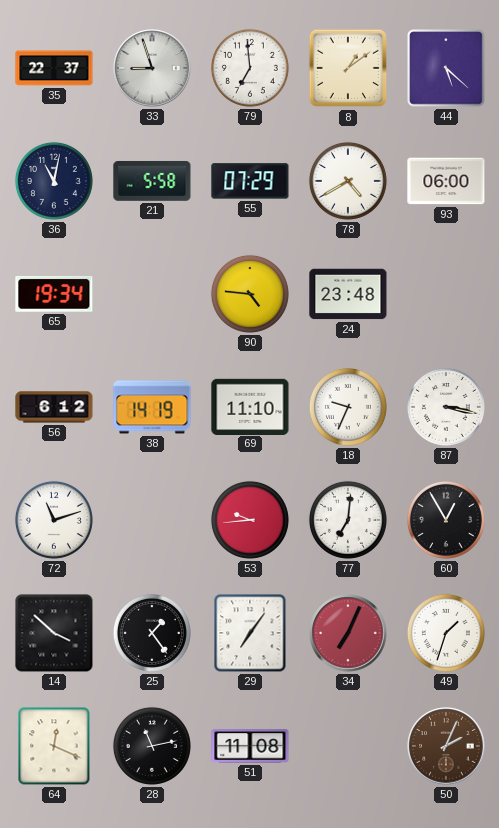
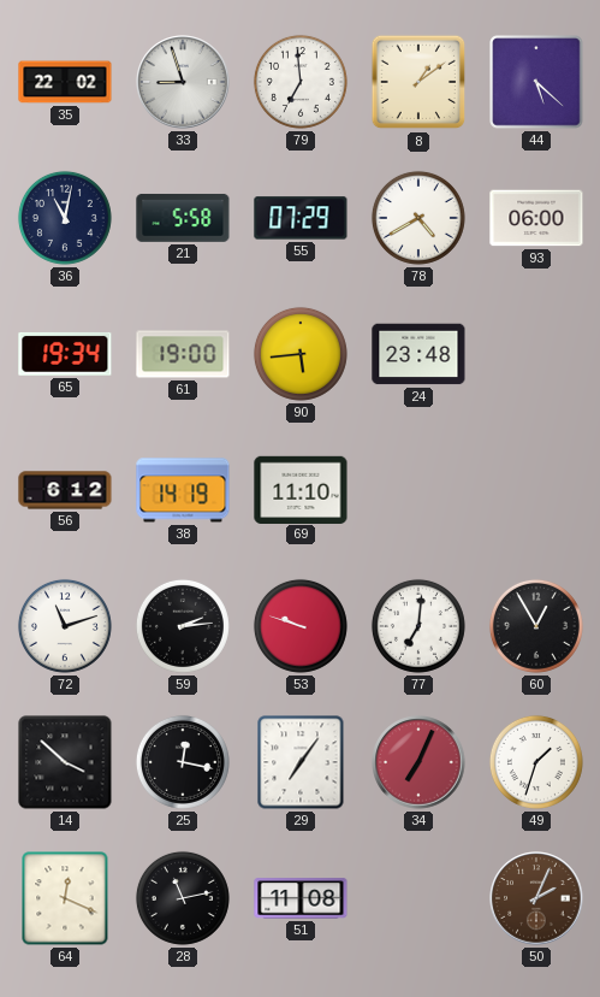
35: 22:37 -> 22:02
61: none -> 19:00
90: 4:46 -> 5:44
18: 9:34 -> none
87: 3:17 -> none
59: none -> 2:14
53: 9:44 -> 9:48
25: 1:24 -> 12:17
